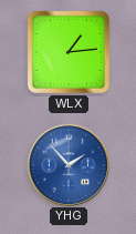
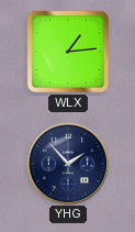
YHG dial: blue -> navy
